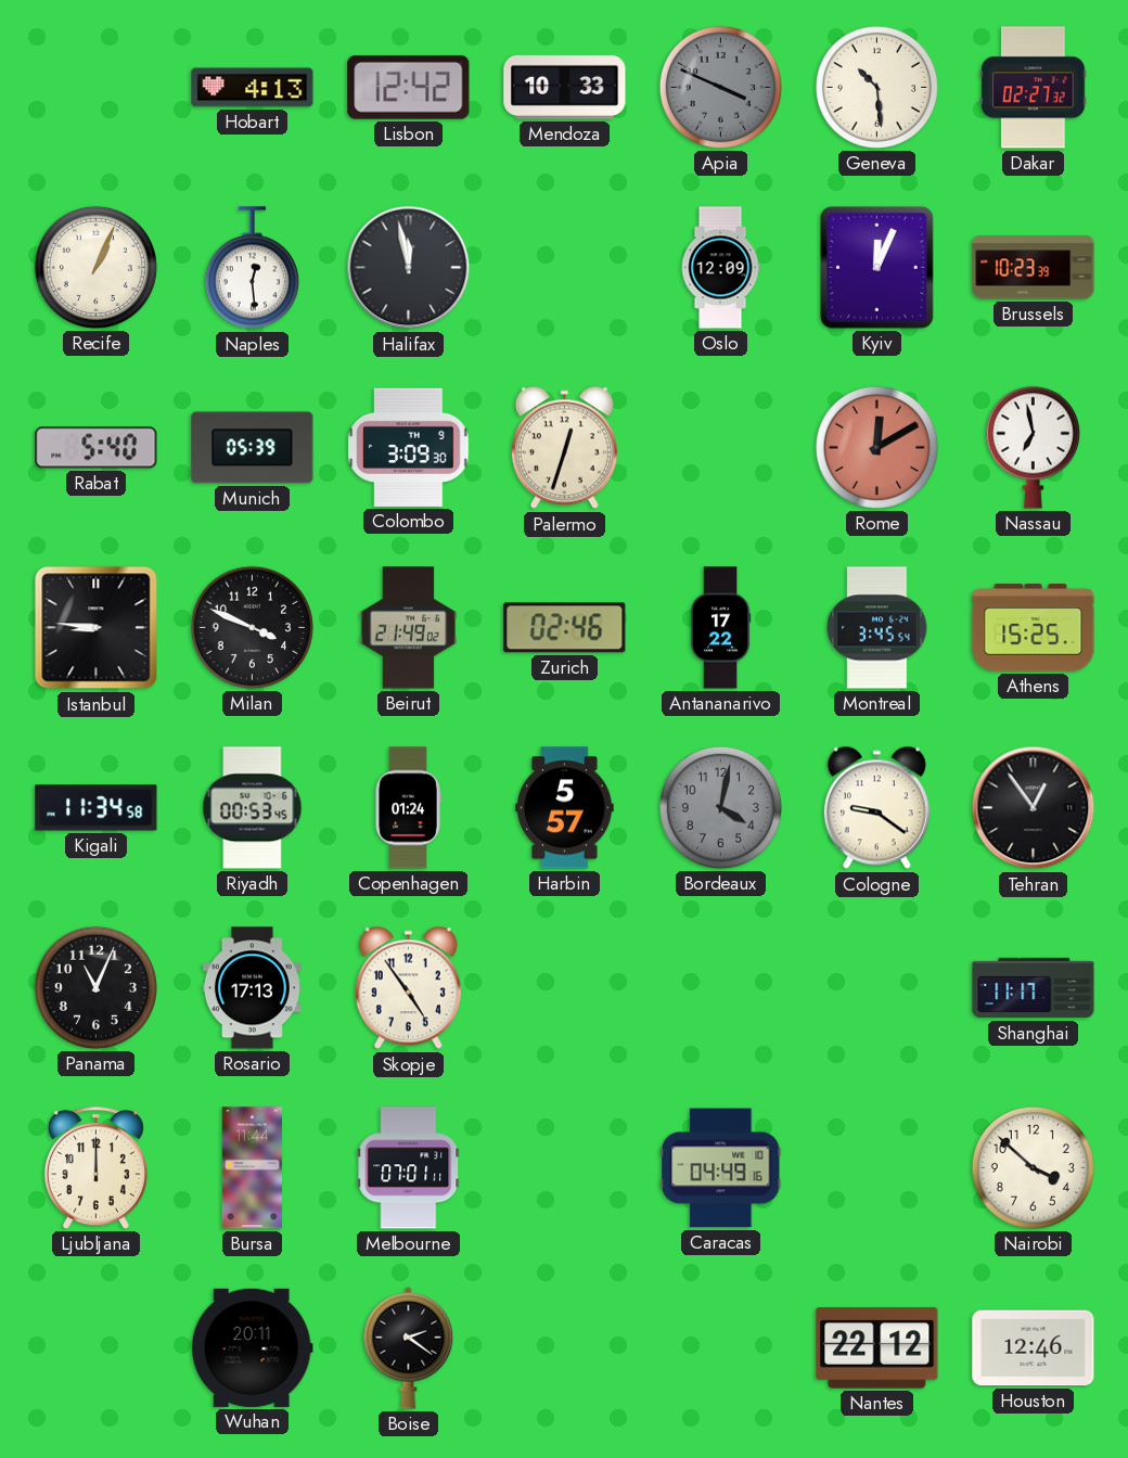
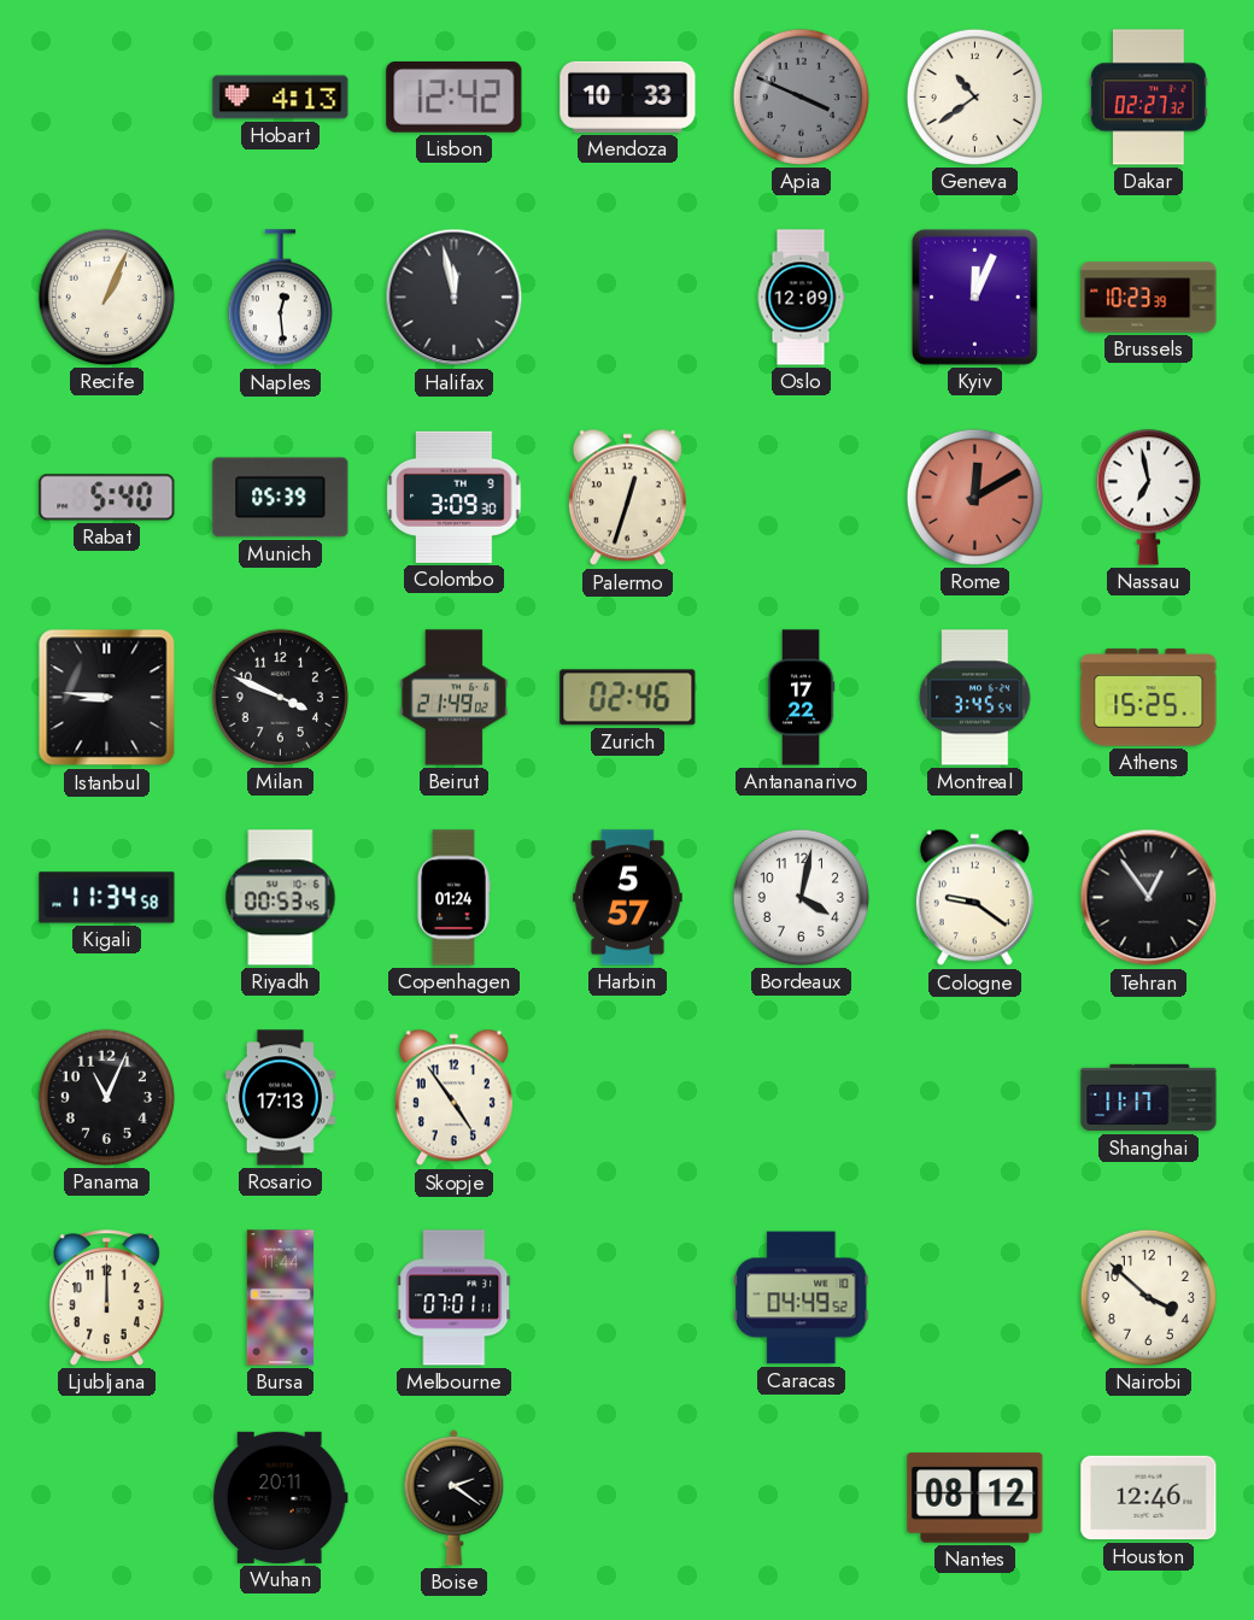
Geneva: 10:29 -> 10:39
Bordeaux dial: grey -> white
Caracas: 04:49:16 -> 04:49:52
Nantes: 22:12 -> 08:12
